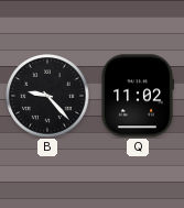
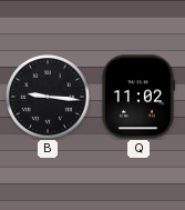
B: 9:23 -> 9:16
